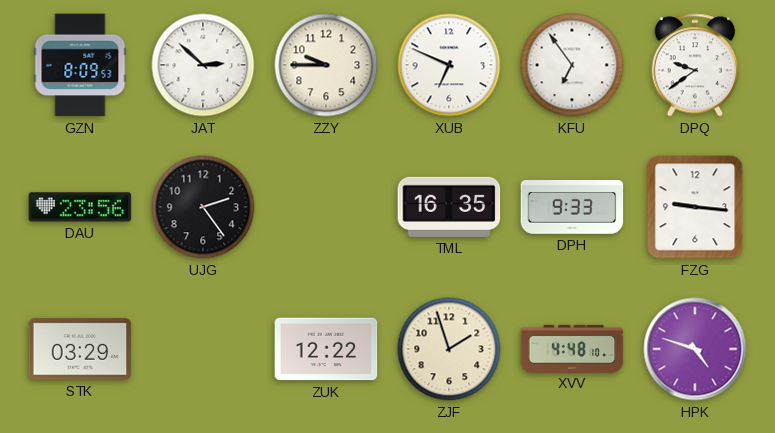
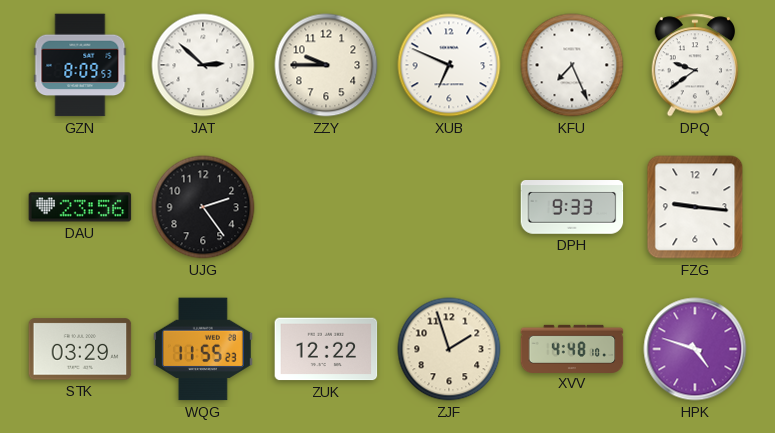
KFU: 6:54 -> 7:26
TML: 16:35 -> none
WQG: none -> 11:55
